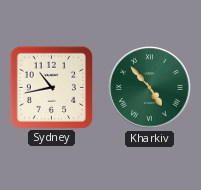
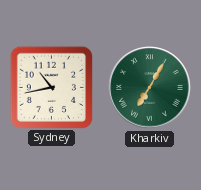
Kharkiv: 4:53 -> 7:05
